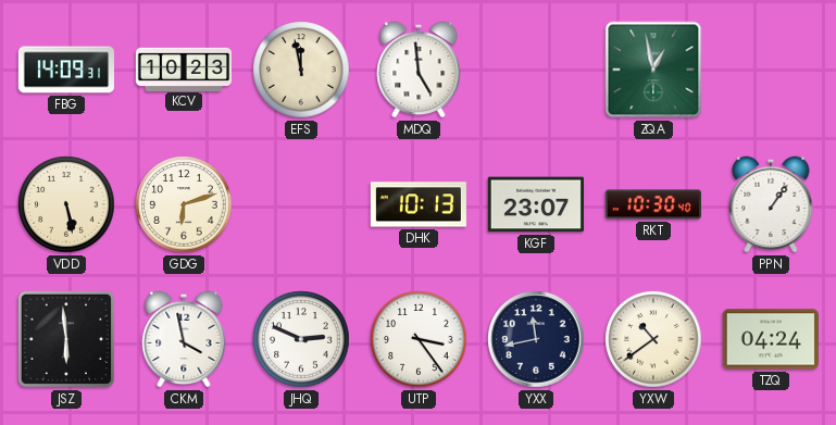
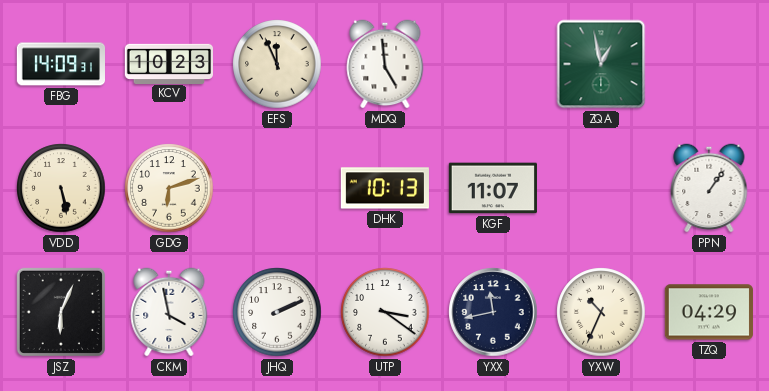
EFS: 11:58 -> 11:56
KGF: 23:07 -> 11:07
RKT: 10:30 -> none
JSZ: 5:59 -> 6:04
JHQ: 2:49 -> 2:11
UTP: 3:24 -> 3:21
YXW: 10:39 -> 10:34
TZQ: 04:24 -> 04:29
